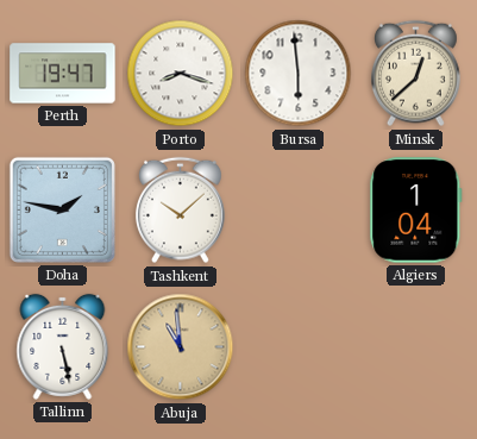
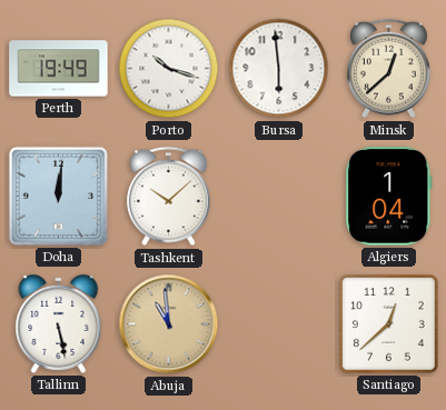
Perth: 19:47 -> 19:49
Porto: 8:18 -> 10:18
Doha: 1:47 -> 12:01
Santiago: none -> 12:38
